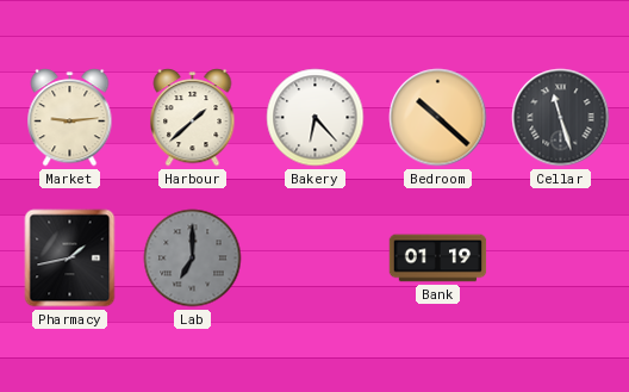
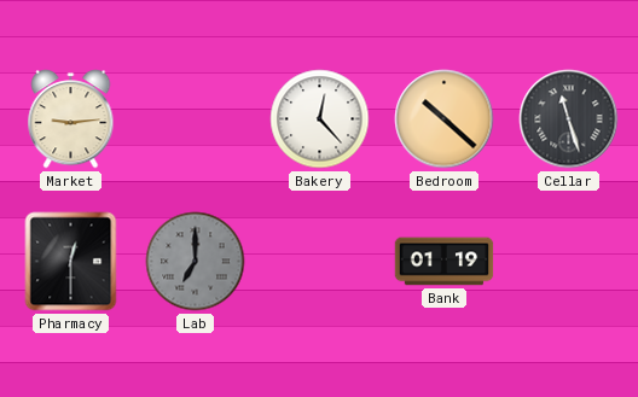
Harbour: 1:38 -> none
Bakery: 6:23 -> 12:23
Pharmacy: 1:43 -> 12:30
